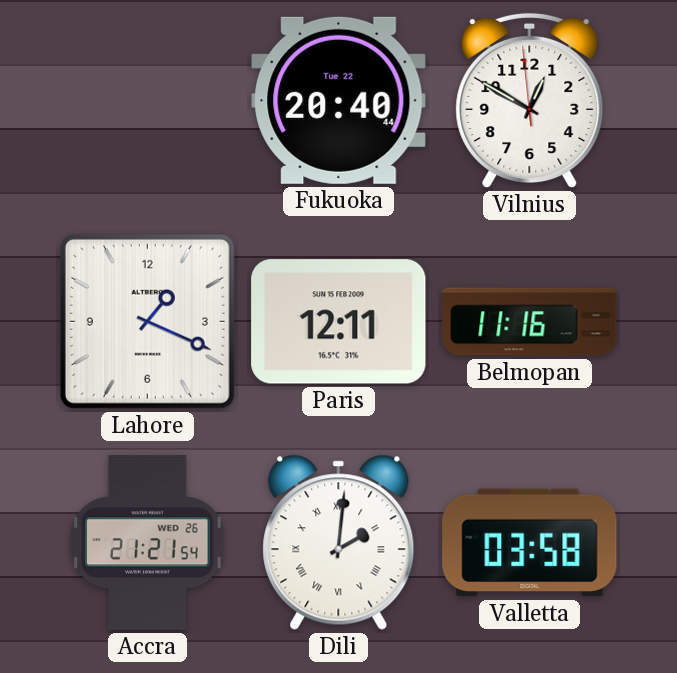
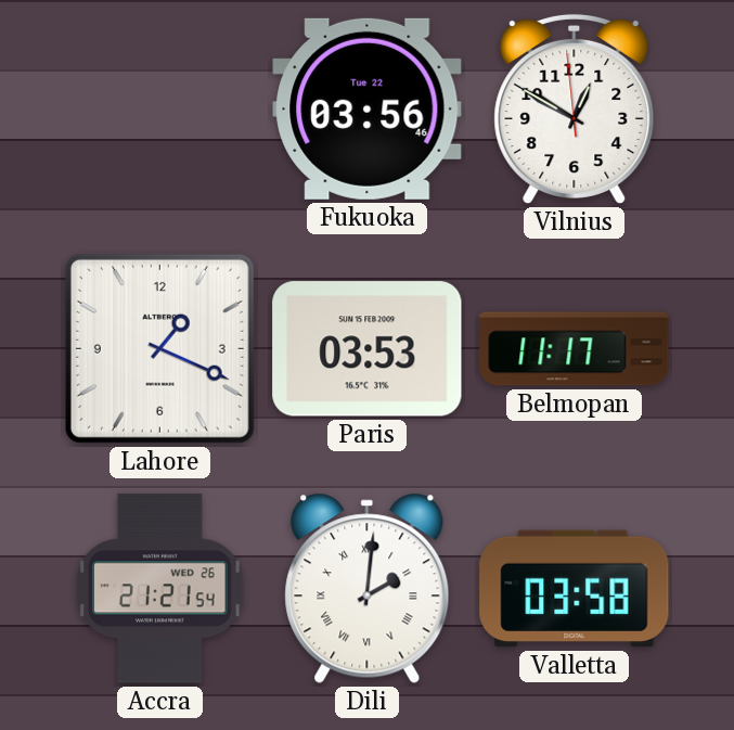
Fukuoka: 20:40 -> 03:56
Paris: 12:11 -> 03:53
Belmopan: 11:16 -> 11:17
